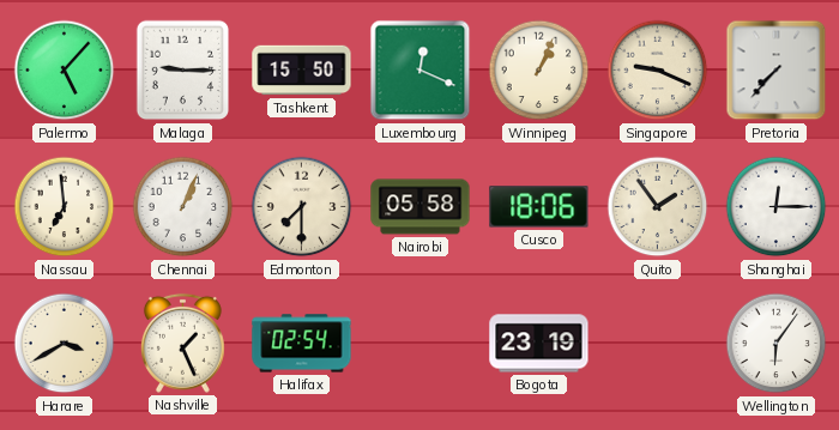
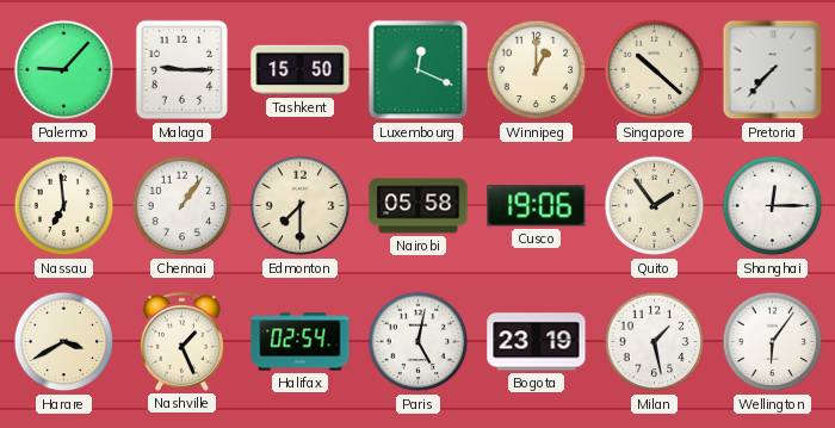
Palermo: 5:07 -> 9:07
Winnipeg: 1:04 -> 1:00
Singapore: 9:19 -> 10:22
Chennai: 1:04 -> 1:06
Cusco: 18:06 -> 19:06
Paris: none -> 5:02
Milan: none -> 1:28
